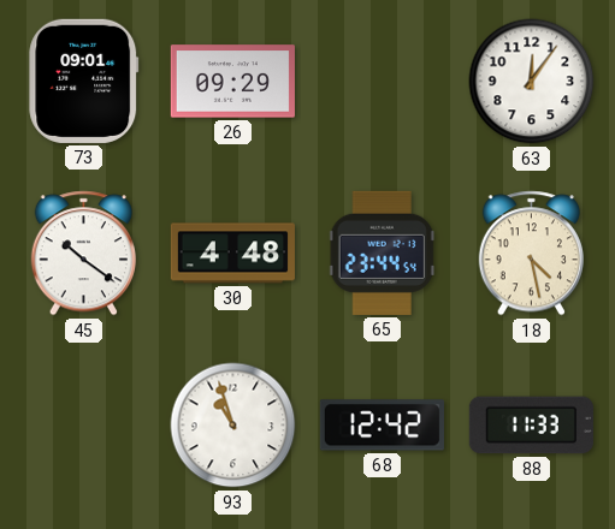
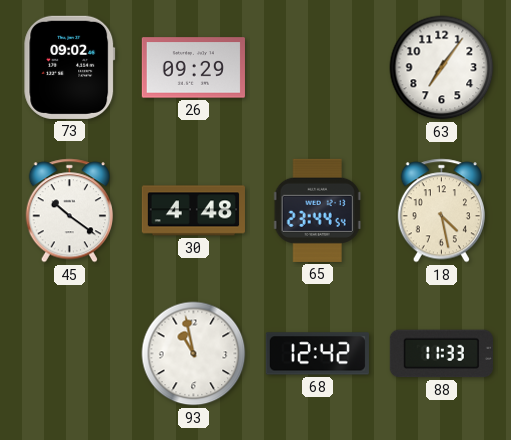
73: 09:01 -> 09:02
63: 12:06 -> 7:06
93: 10:57 -> 10:58
